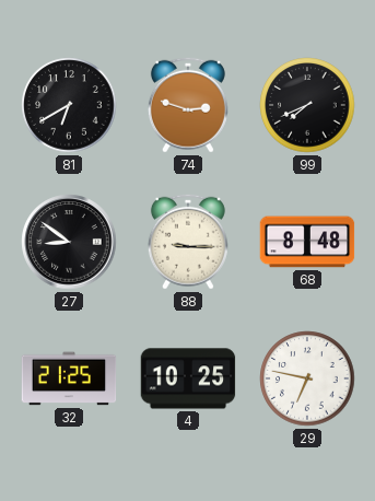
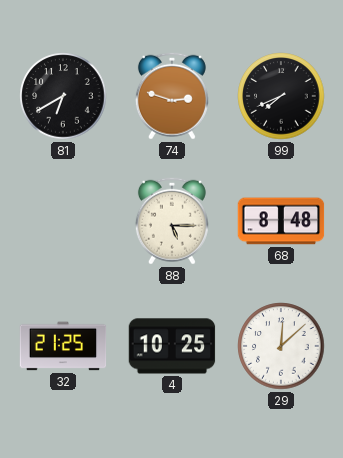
27: 8:51 -> none
88: 9:15 -> 5:15
29: 6:47 -> 12:08
